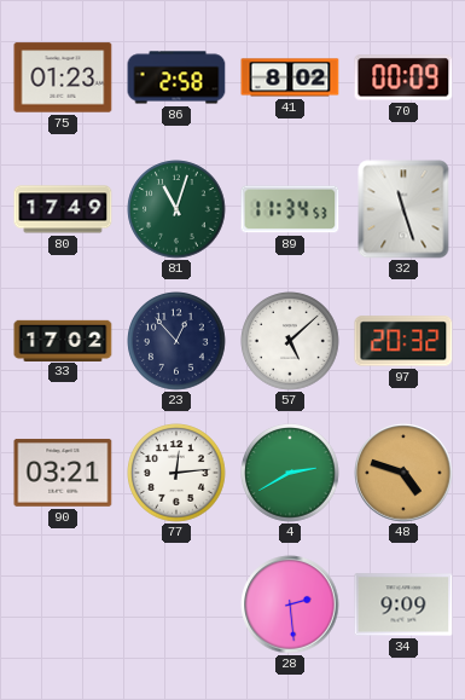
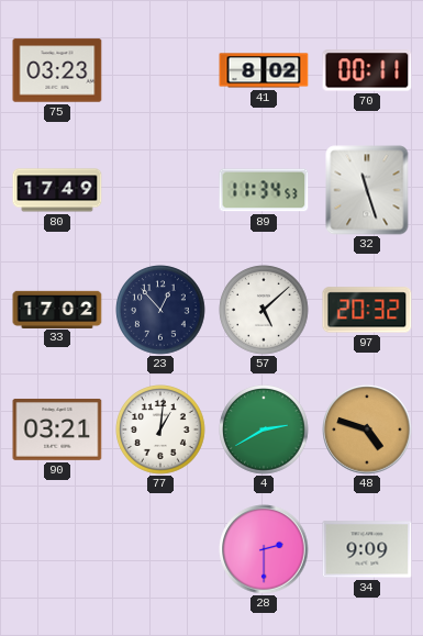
75: 01:23 -> 03:23
86: 2:58 -> none
70: 00:09 -> 00:11
81: 11:03 -> none
77: 12:14 -> 1:01
28: 2:29 -> 2:30
